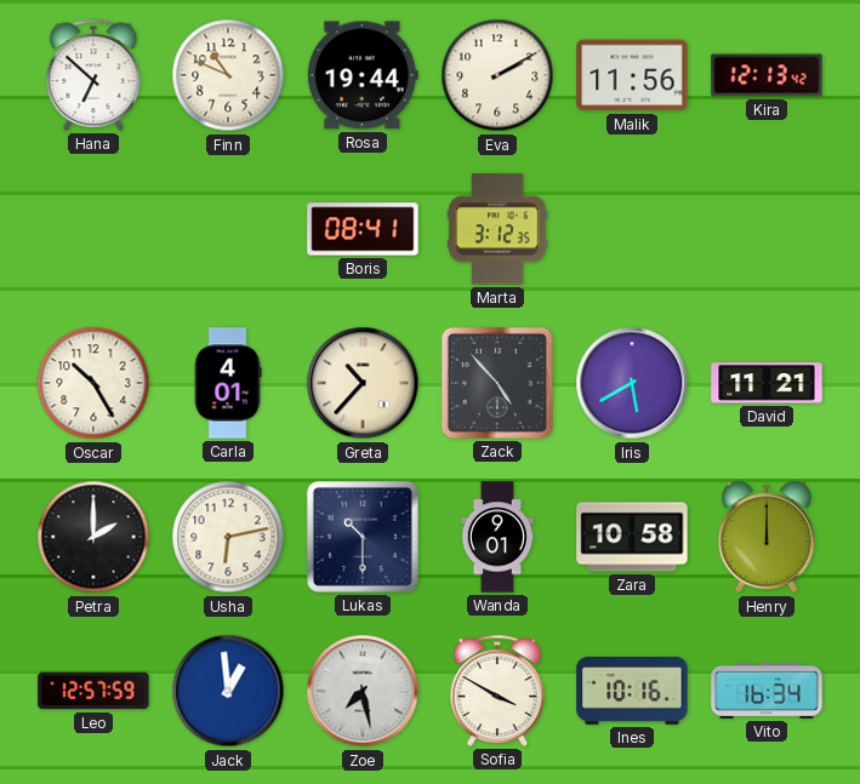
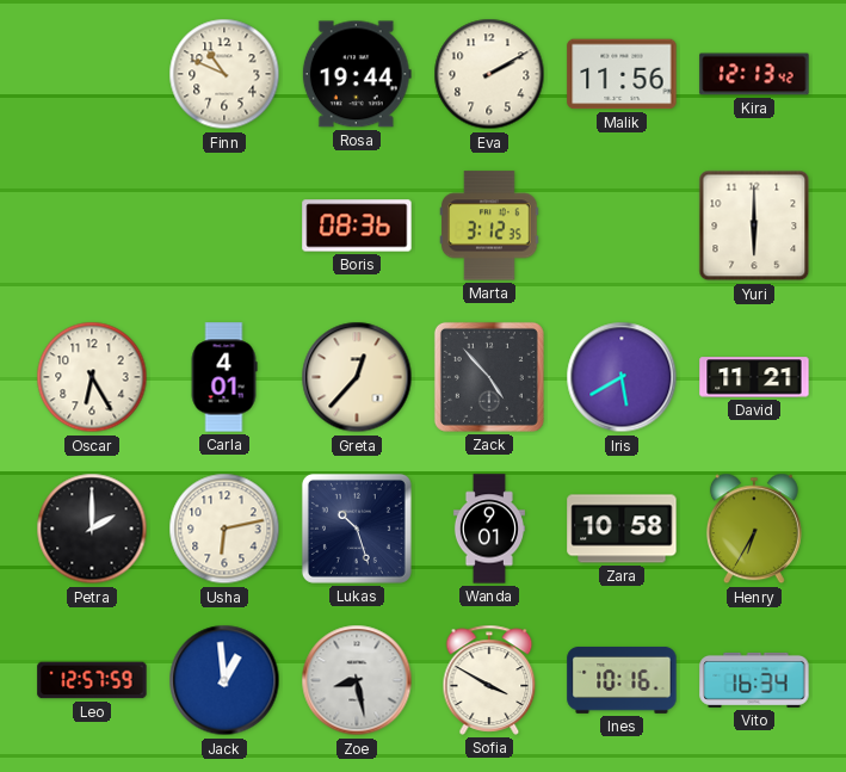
Hana: 6:52 -> none
Boris: 08:41 -> 08:36
Yuri: none -> 6:00
Oscar: 10:25 -> 6:25
Greta: 10:37 -> 12:37
Lukas: 10:30 -> 10:27
Henry: 12:00 -> 6:35
Zoe: 7:28 -> 8:28
